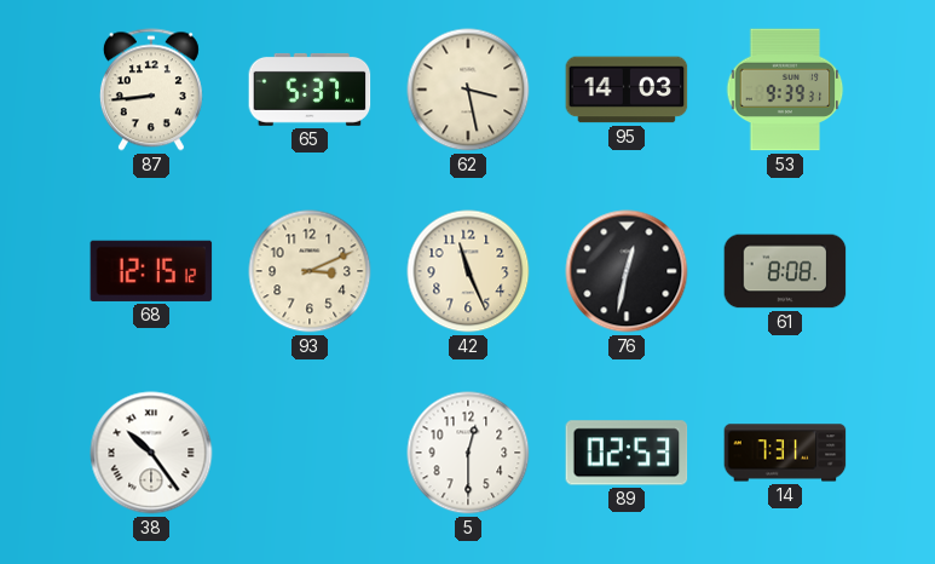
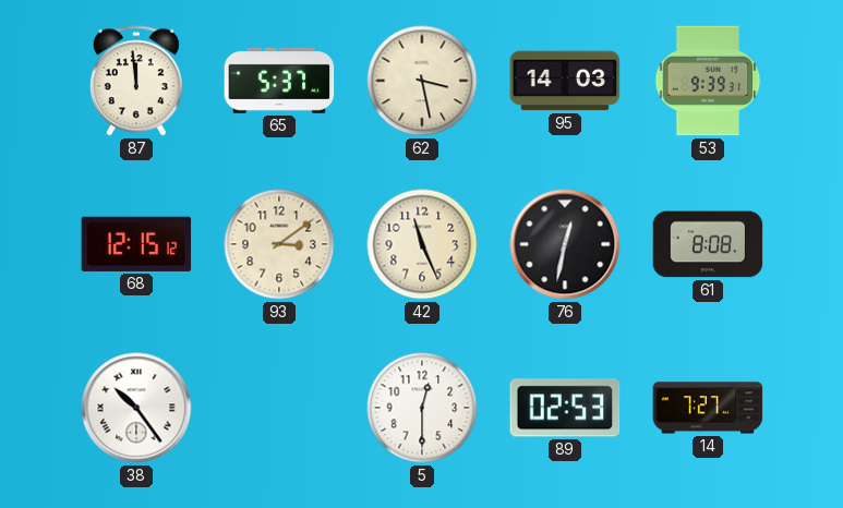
87: 8:44 -> 11:59
93: 3:11 -> 3:09
14: 7:31 -> 7:27
